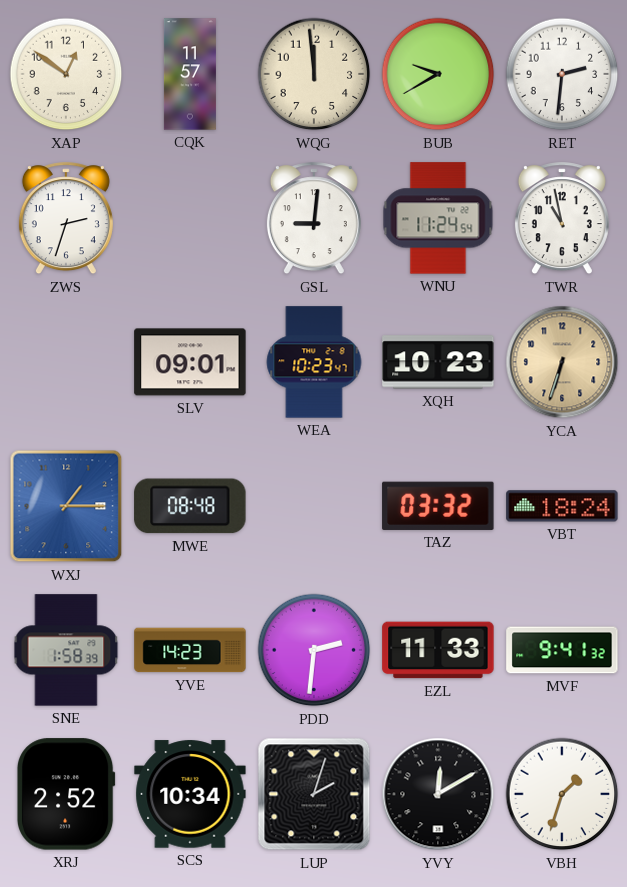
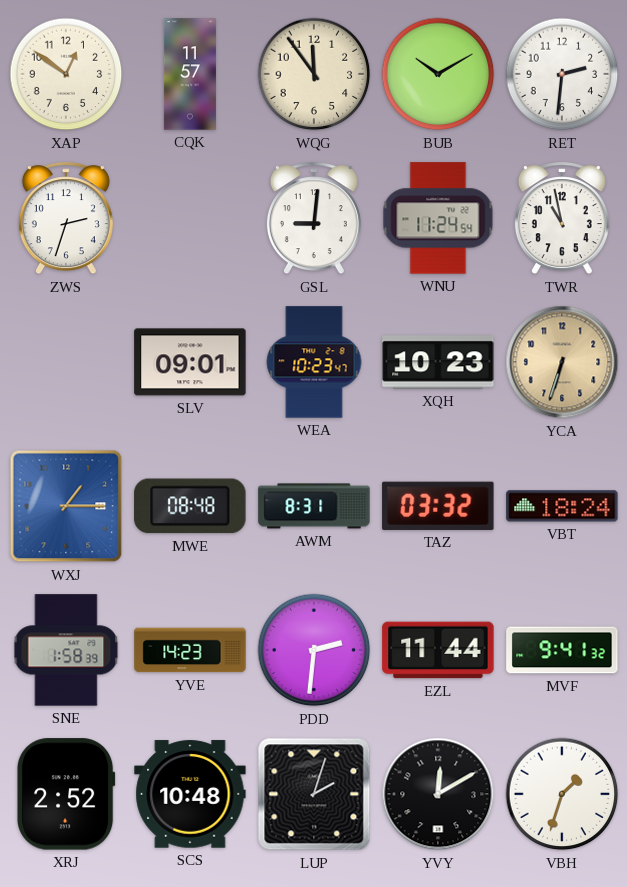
WQG: 11:59 -> 11:54
BUB: 9:40 -> 10:10
AWM: none -> 8:31
EZL: 11:33 -> 11:44
SCS: 10:34 -> 10:48
